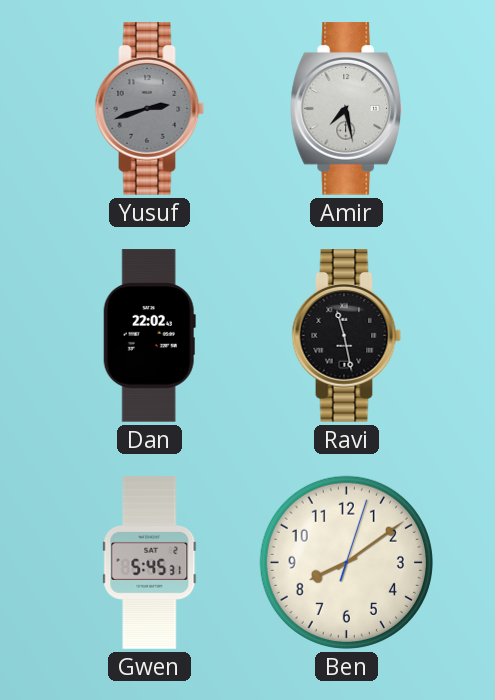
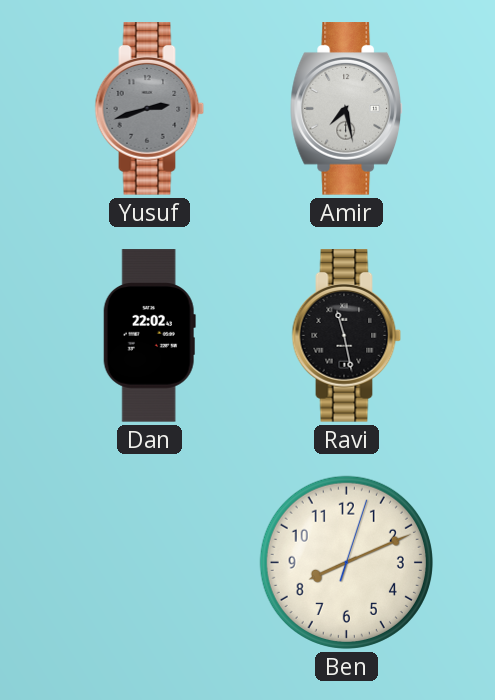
Gwen: 5:45 -> none
Ben: 8:09 -> 8:11
